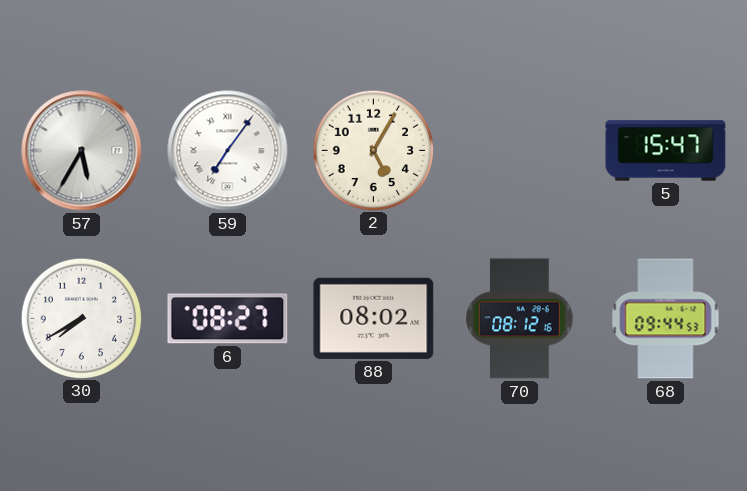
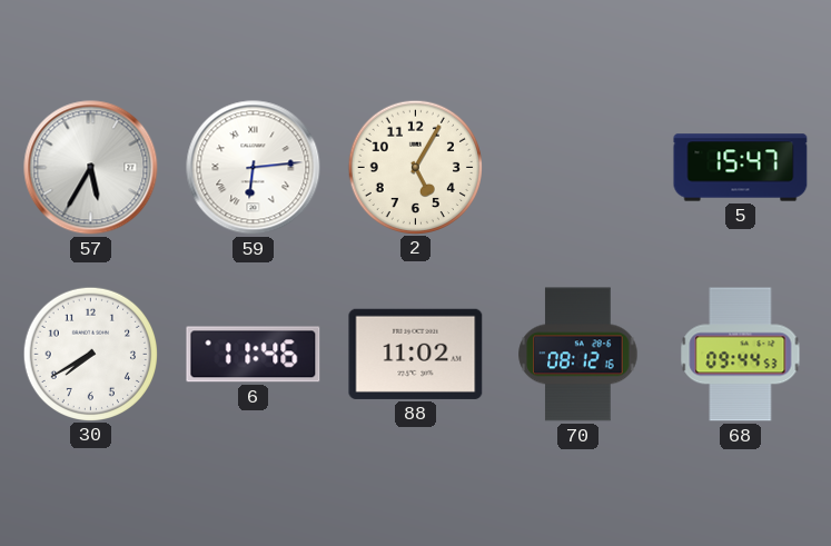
59: 7:06 -> 6:14
6: 08:27 -> 11:46
88: 08:02 -> 11:02
